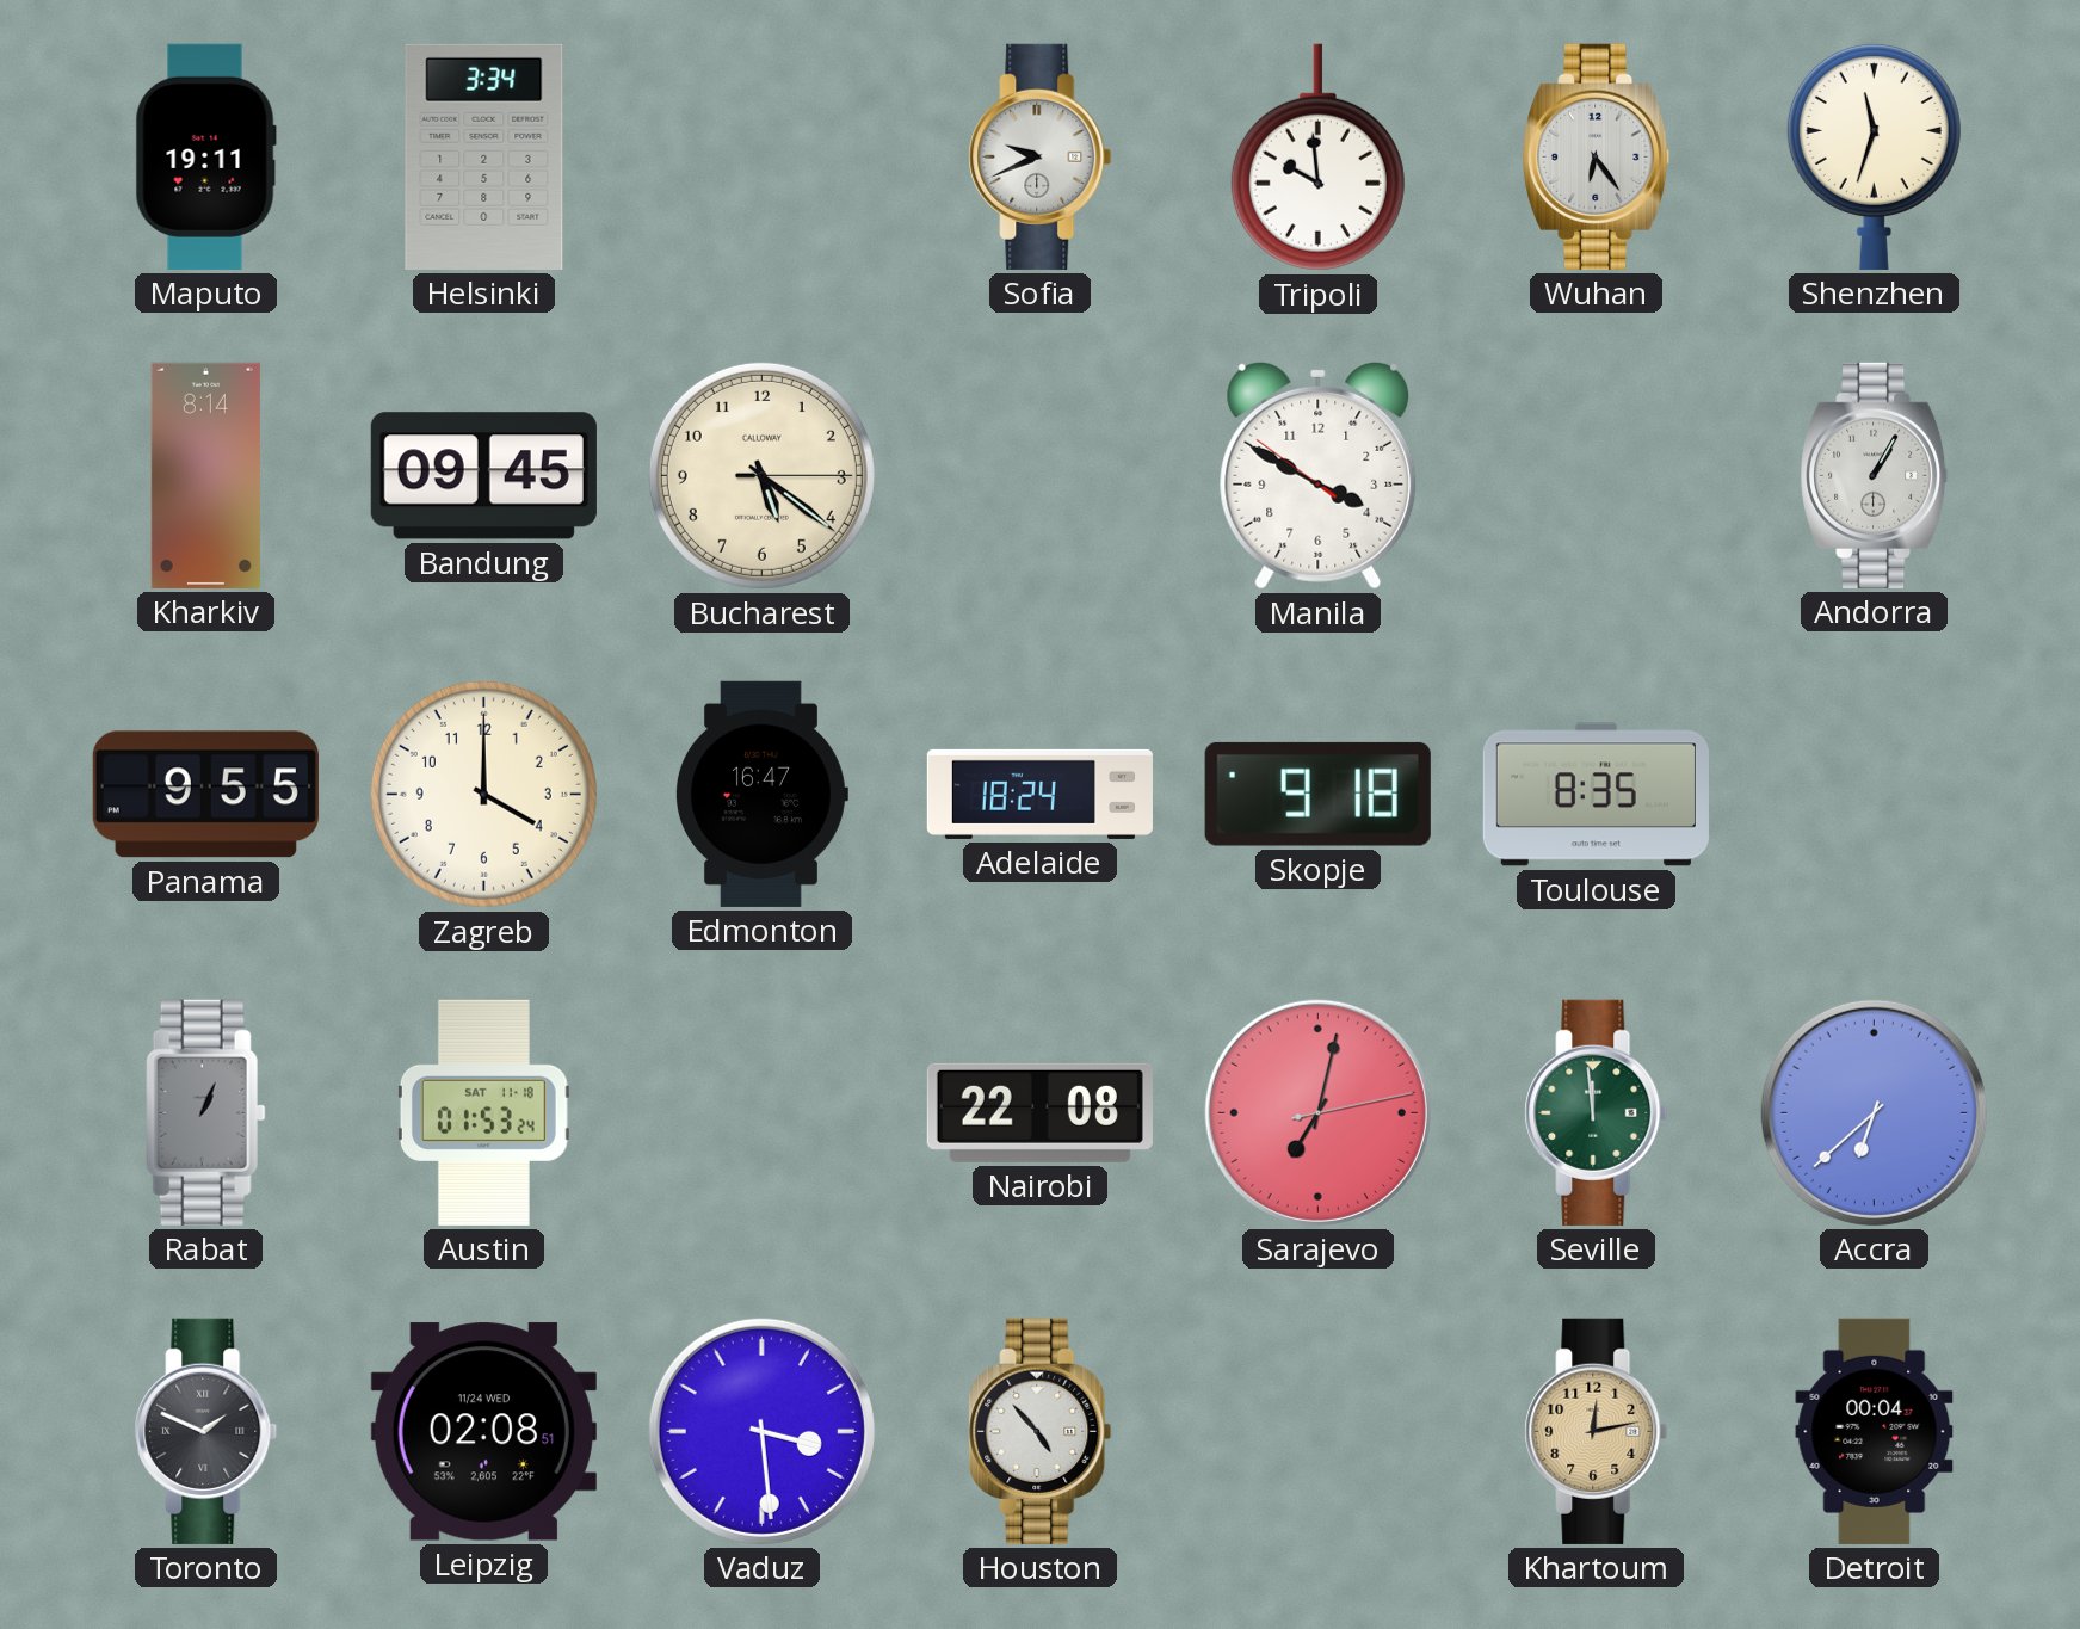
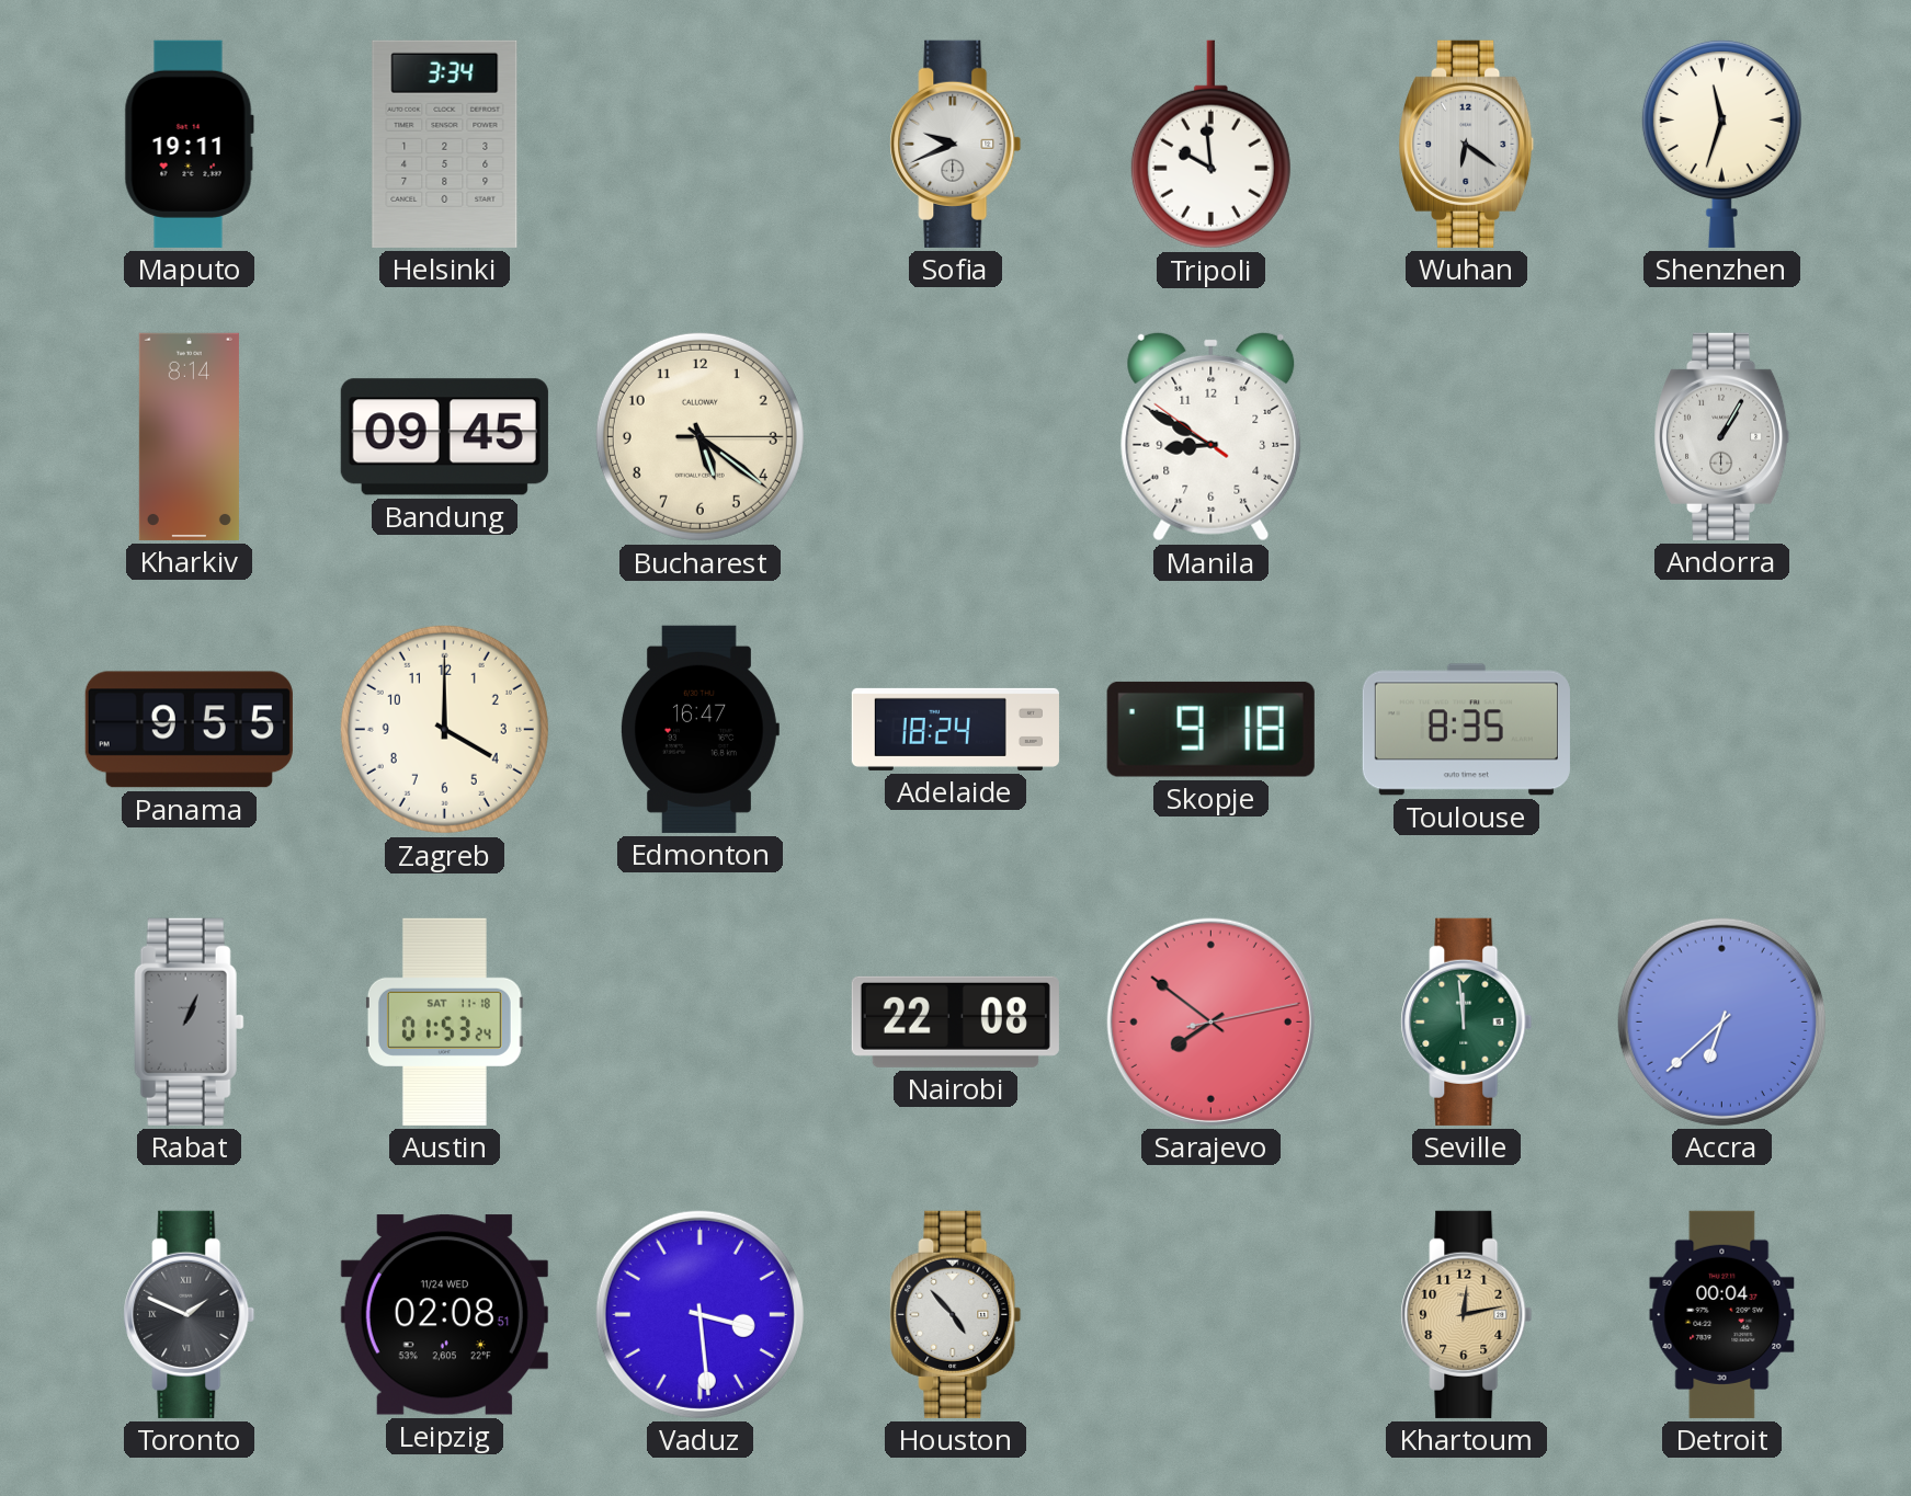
Wuhan: 6:24 -> 6:21
Manila: 3:49 -> 8:49
Sarajevo: 7:02 -> 7:51
